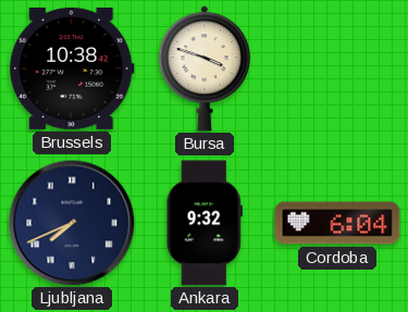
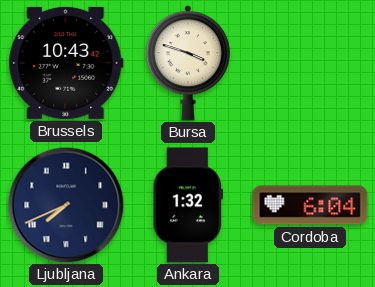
Brussels: 10:38 -> 10:43
Ankara: 9:32 -> 1:32
